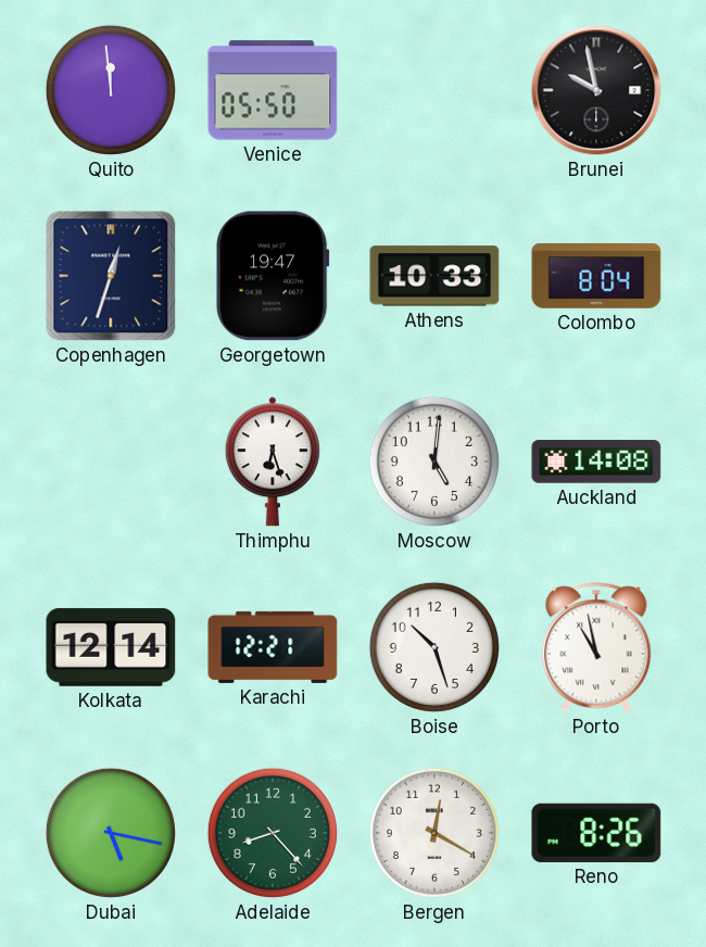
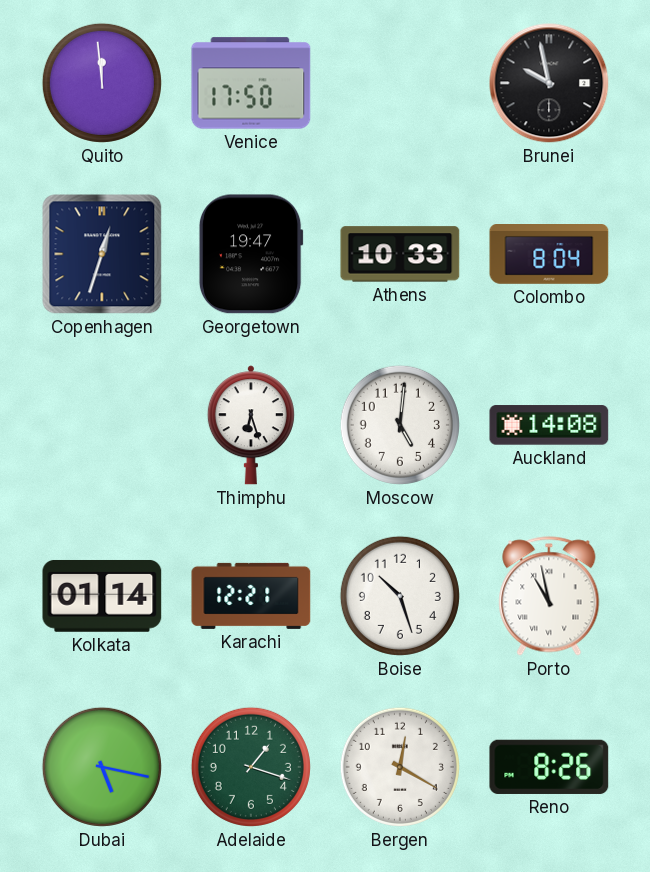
Venice: 05:50 -> 17:50
Kolkata: 12:14 -> 01:14
Adelaide: 8:23 -> 1:18
